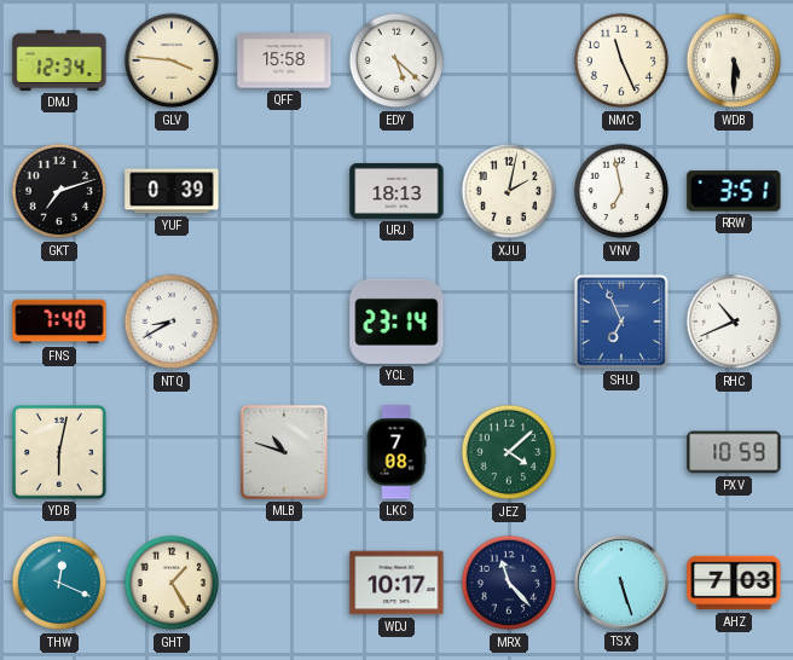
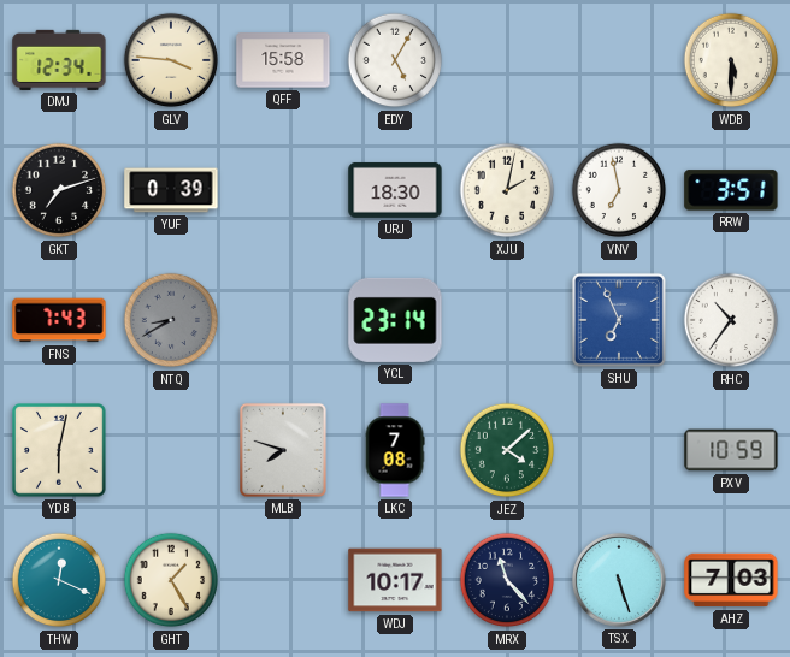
EDY: 5:22 -> 5:05
NMC: 11:26 -> none
URJ: 18:13 -> 18:30
FNS: 7:40 -> 7:43
NTQ dial: white -> grey
RHC: 10:41 -> 10:36
MLB: 10:48 -> 7:48
